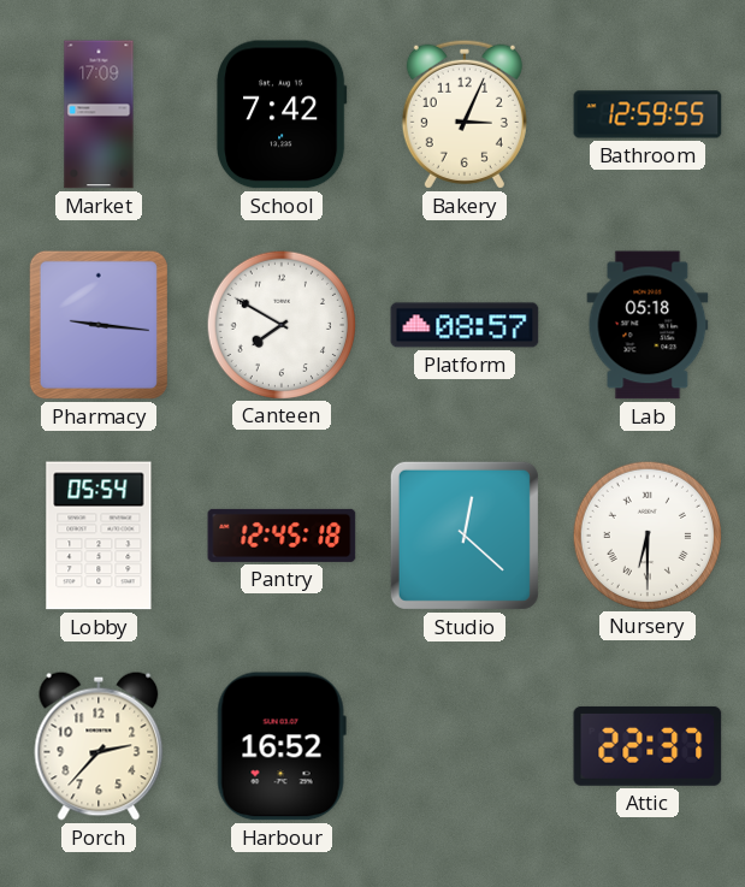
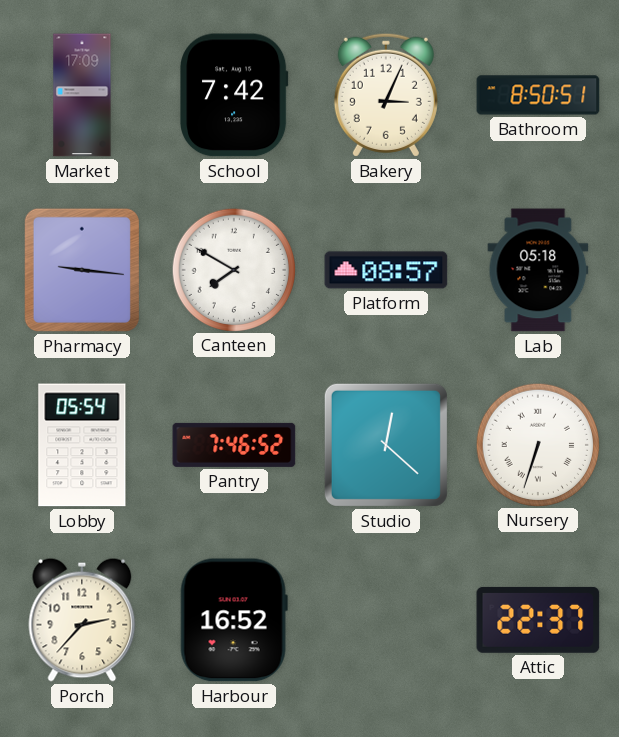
Bathroom: 12:59 -> 8:50
Pantry: 12:45 -> 7:46
Nursery: 6:30 -> 6:33
